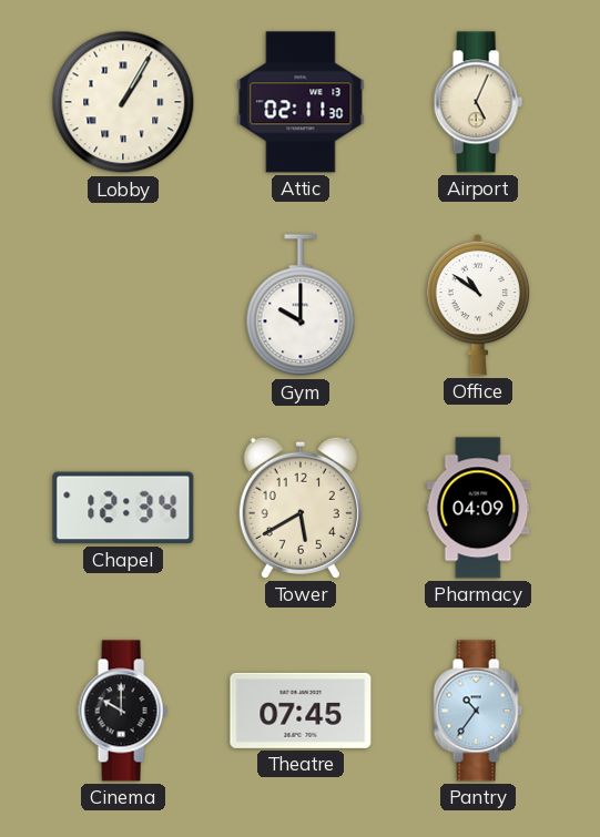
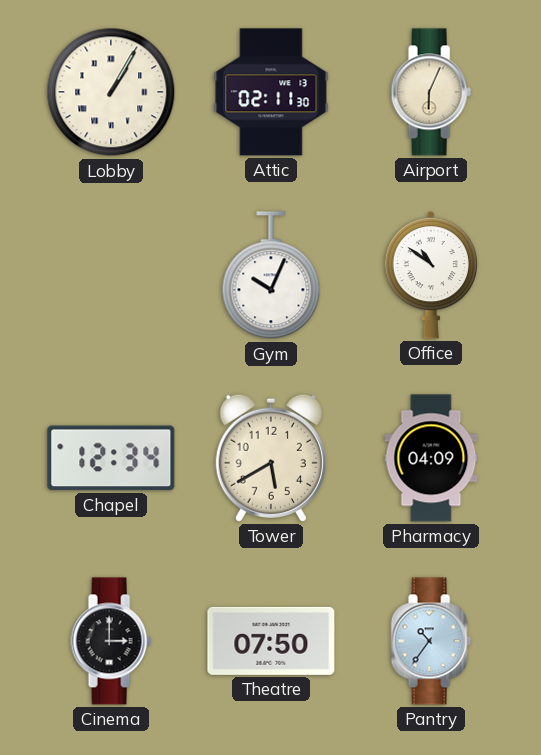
Airport: 5:04 -> 6:04
Gym: 10:00 -> 10:04
Cinema: 10:00 -> 3:00
Theatre: 07:45 -> 07:50
